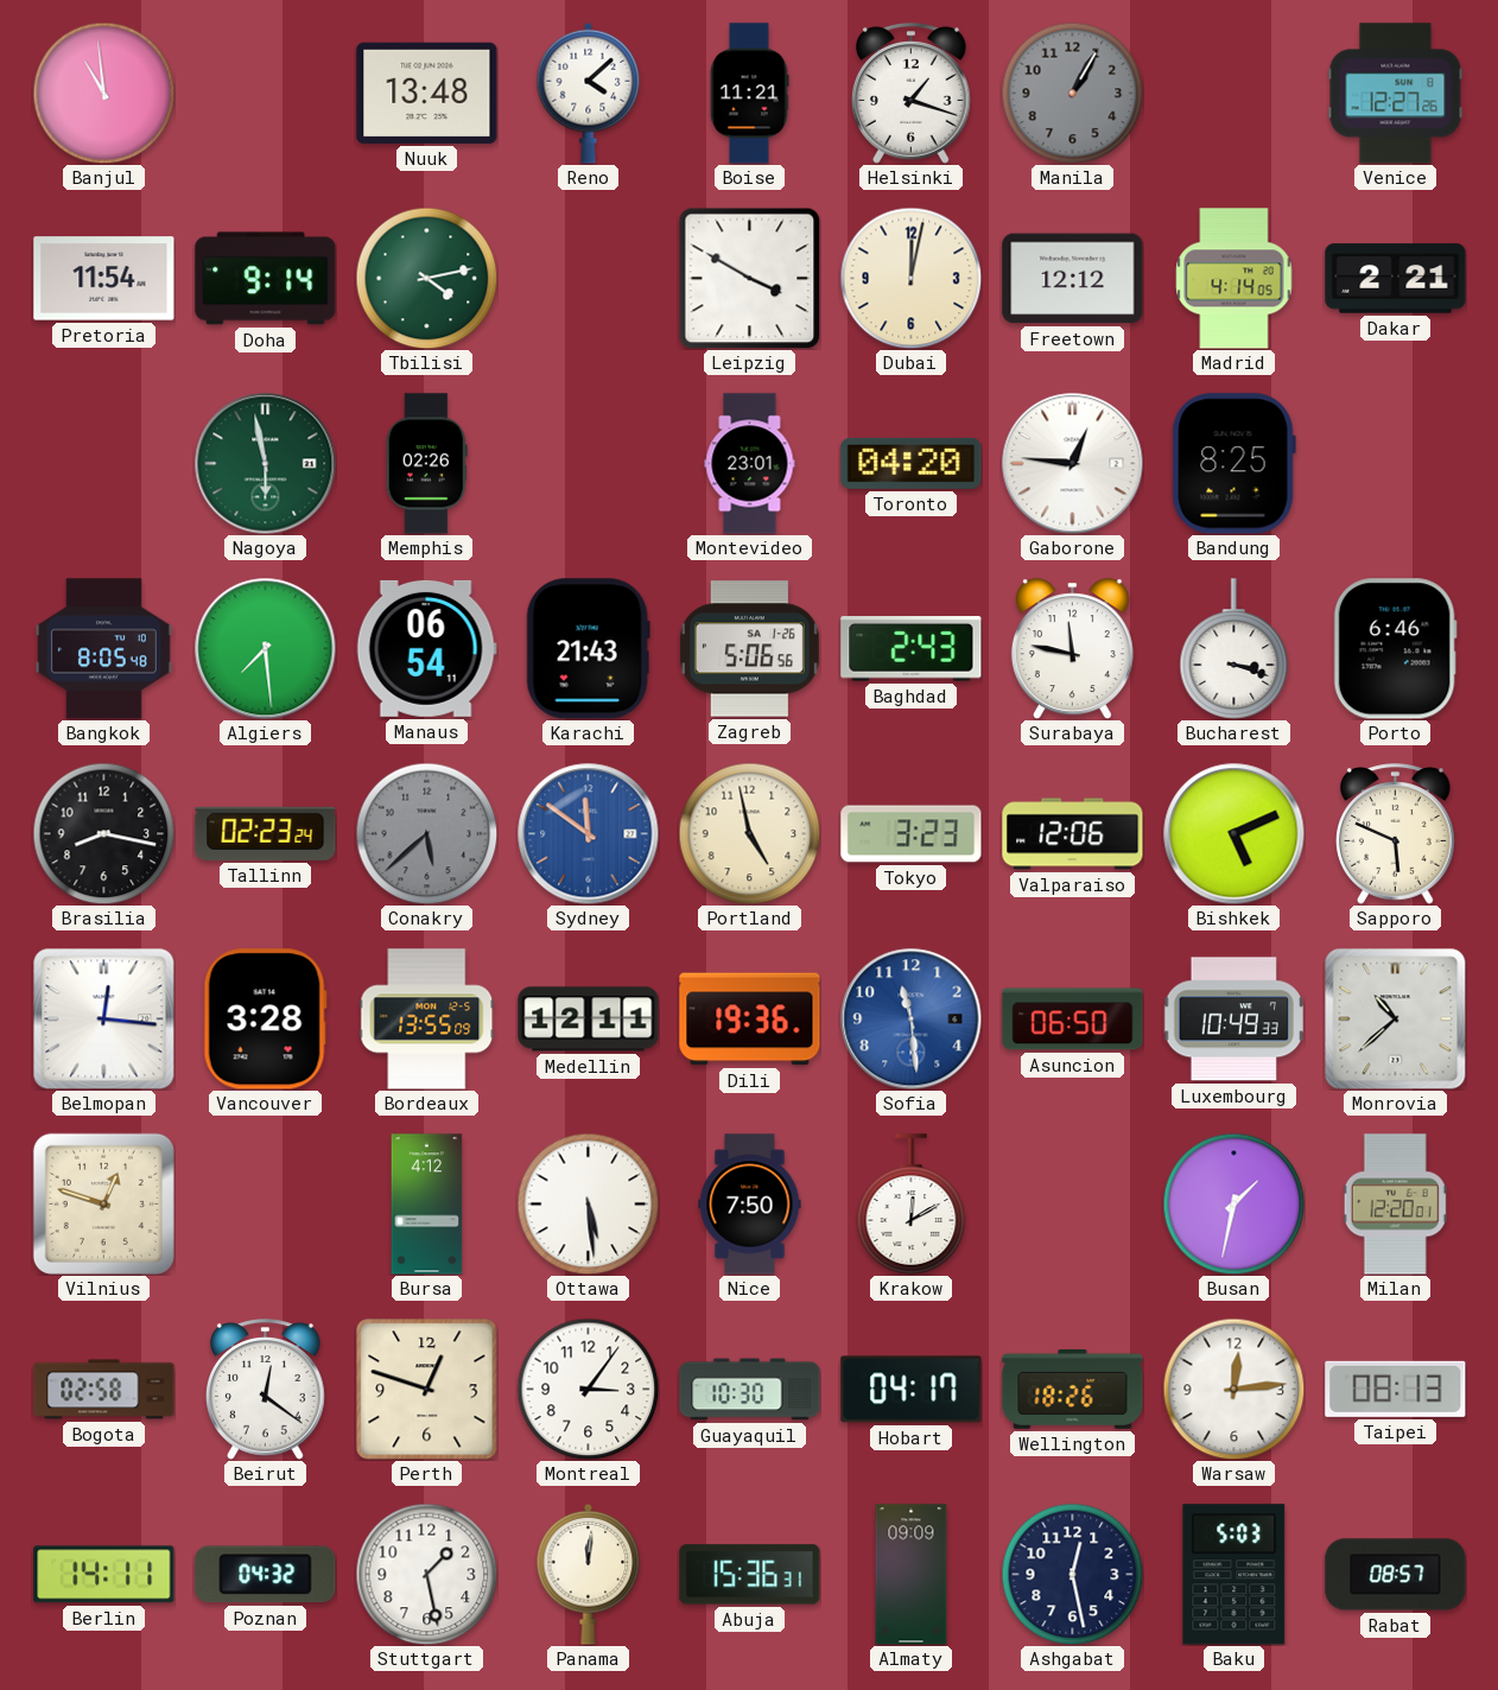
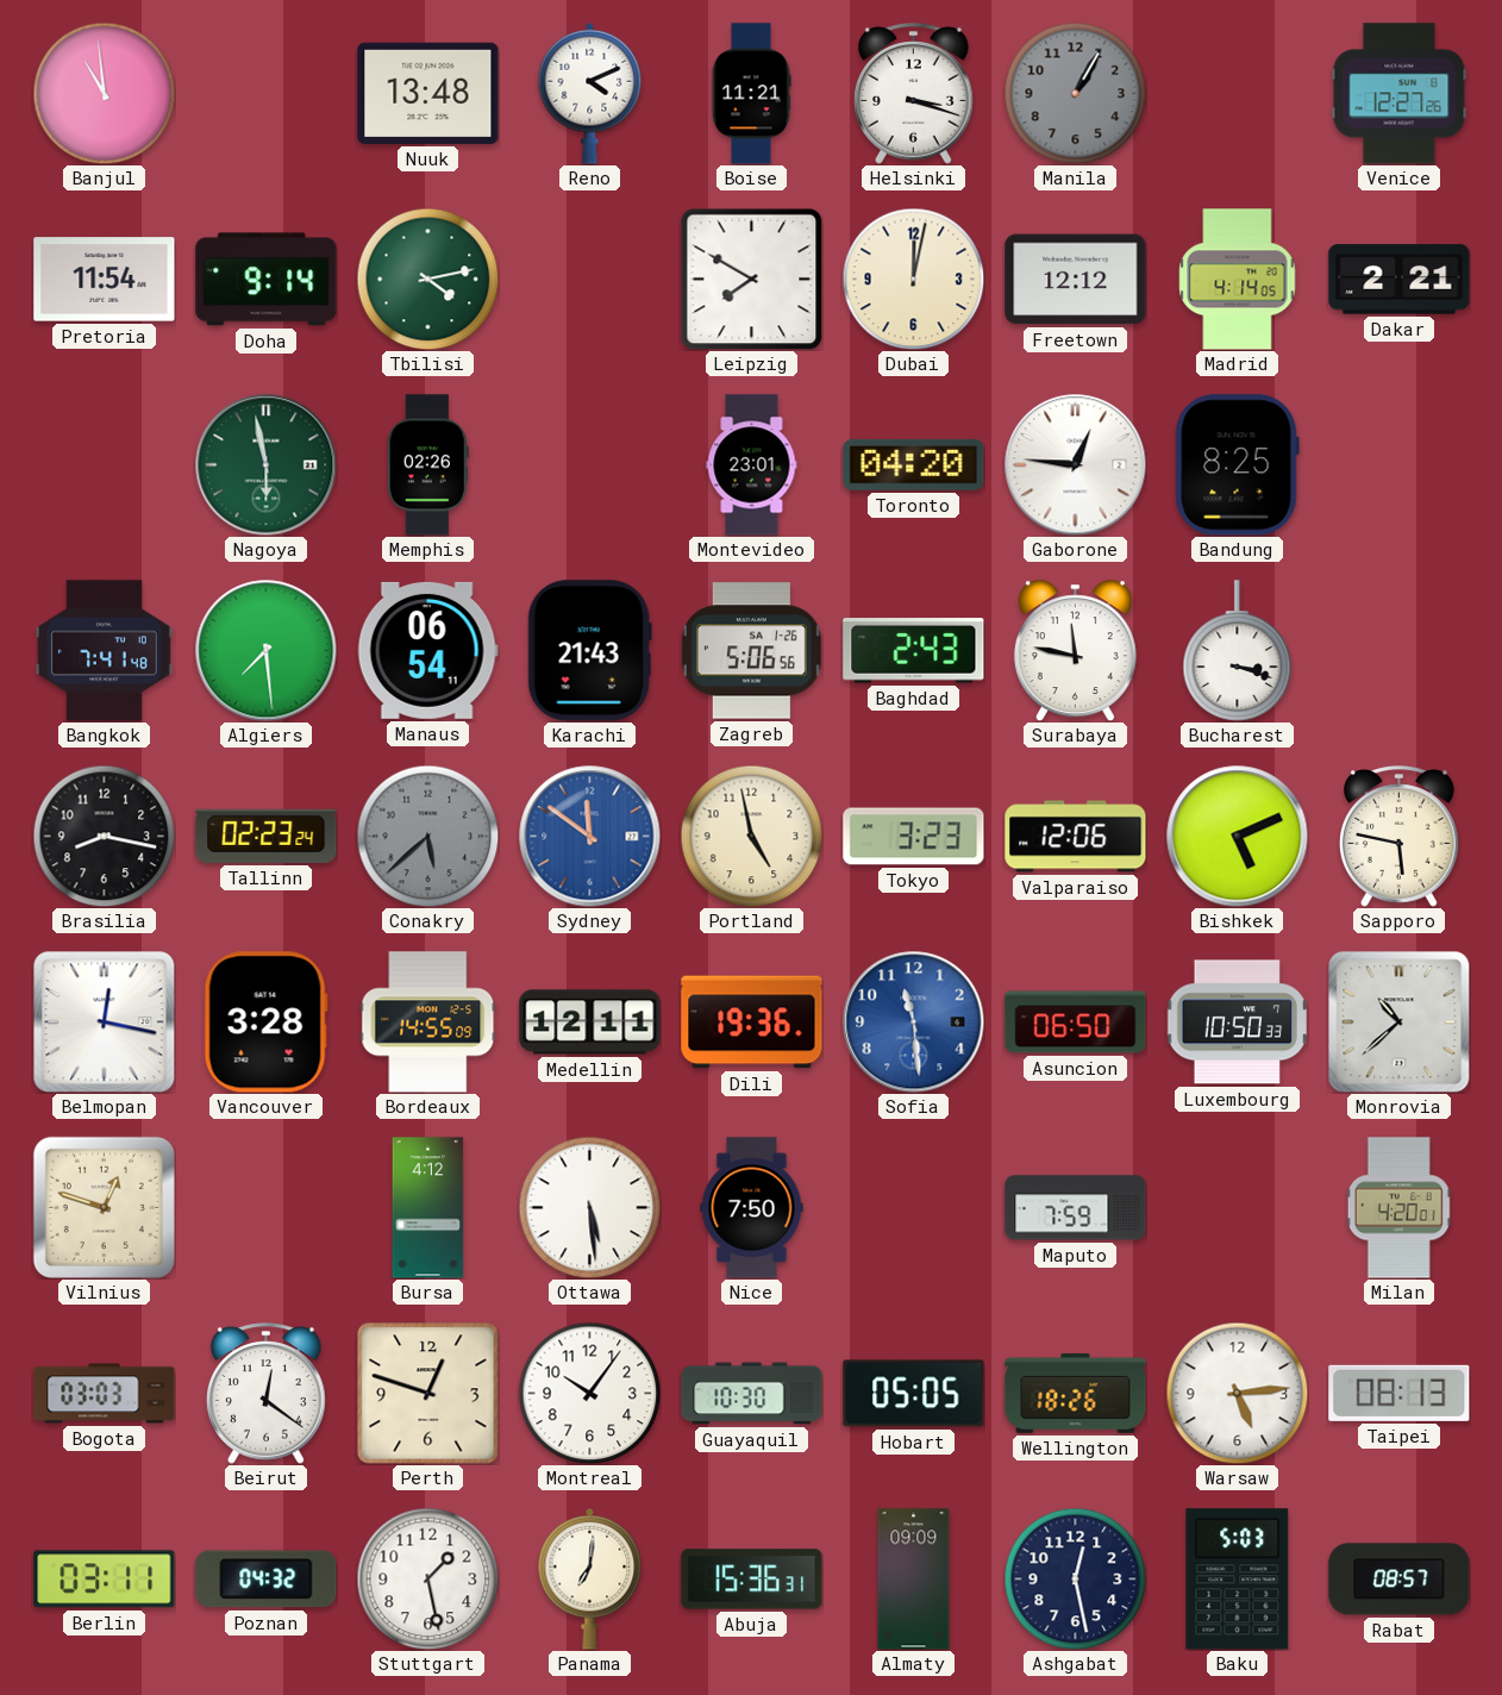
Reno: 4:08 -> 4:11
Helsinki: 1:18 -> 3:18
Leipzig: 3:50 -> 7:50
Bangkok: 8:05 -> 7:41
Porto: 6:46 -> none
Sapporo: 5:49 -> 5:47
Belmopan: 12:16 -> 12:17
Bordeaux: 13:55 -> 14:55
Luxembourg: 10:49 -> 10:50
Krakow: 12:10 -> none
Maputo: none -> 7:59
Busan: 1:32 -> none
Milan: 12:20 -> 4:20
Bogota: 02:58 -> 03:03
Montreal: 3:06 -> 10:06
Hobart: 04:17 -> 05:05
Warsaw: 12:14 -> 5:14
Berlin: 14:11 -> 03:11
Panama: 12:01 -> 7:01
